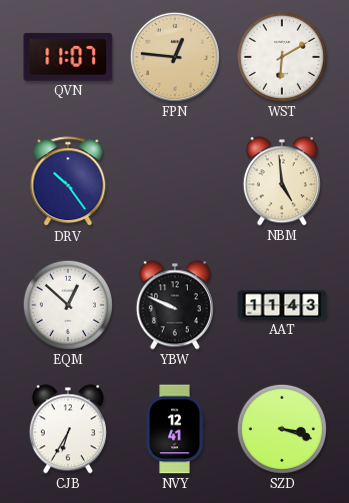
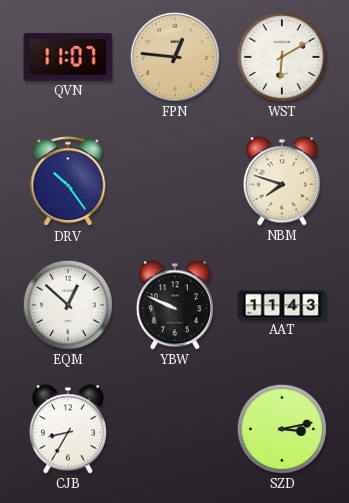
NBM: 4:59 -> 7:48
CJB: 6:35 -> 8:35
NVY: 12:41 -> none
SZD: 3:18 -> 3:13
